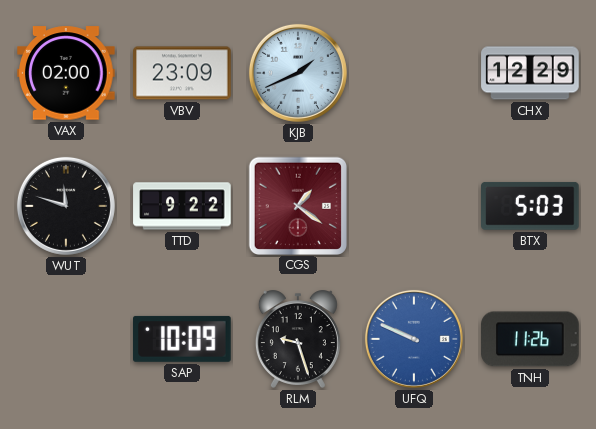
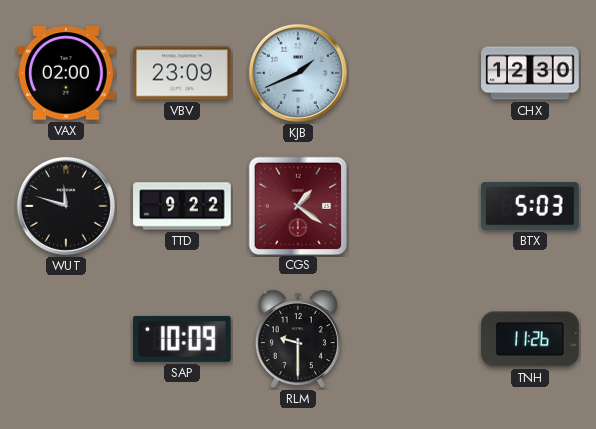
CHX: 12:29 -> 12:30
RLM: 9:27 -> 9:30
UFQ: 9:49 -> none
